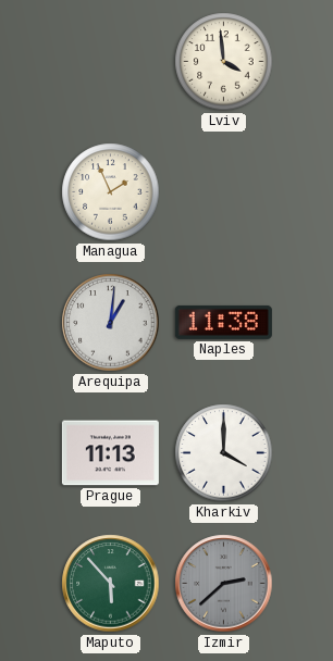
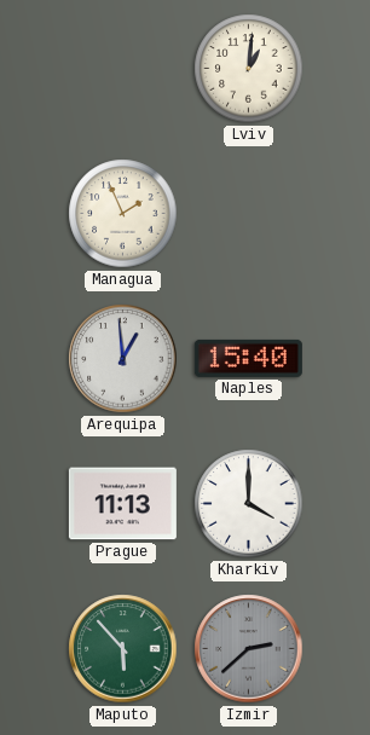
Lviv: 3:59 -> 1:01
Arequipa: 1:01 -> 12:59
Naples: 11:38 -> 15:40
